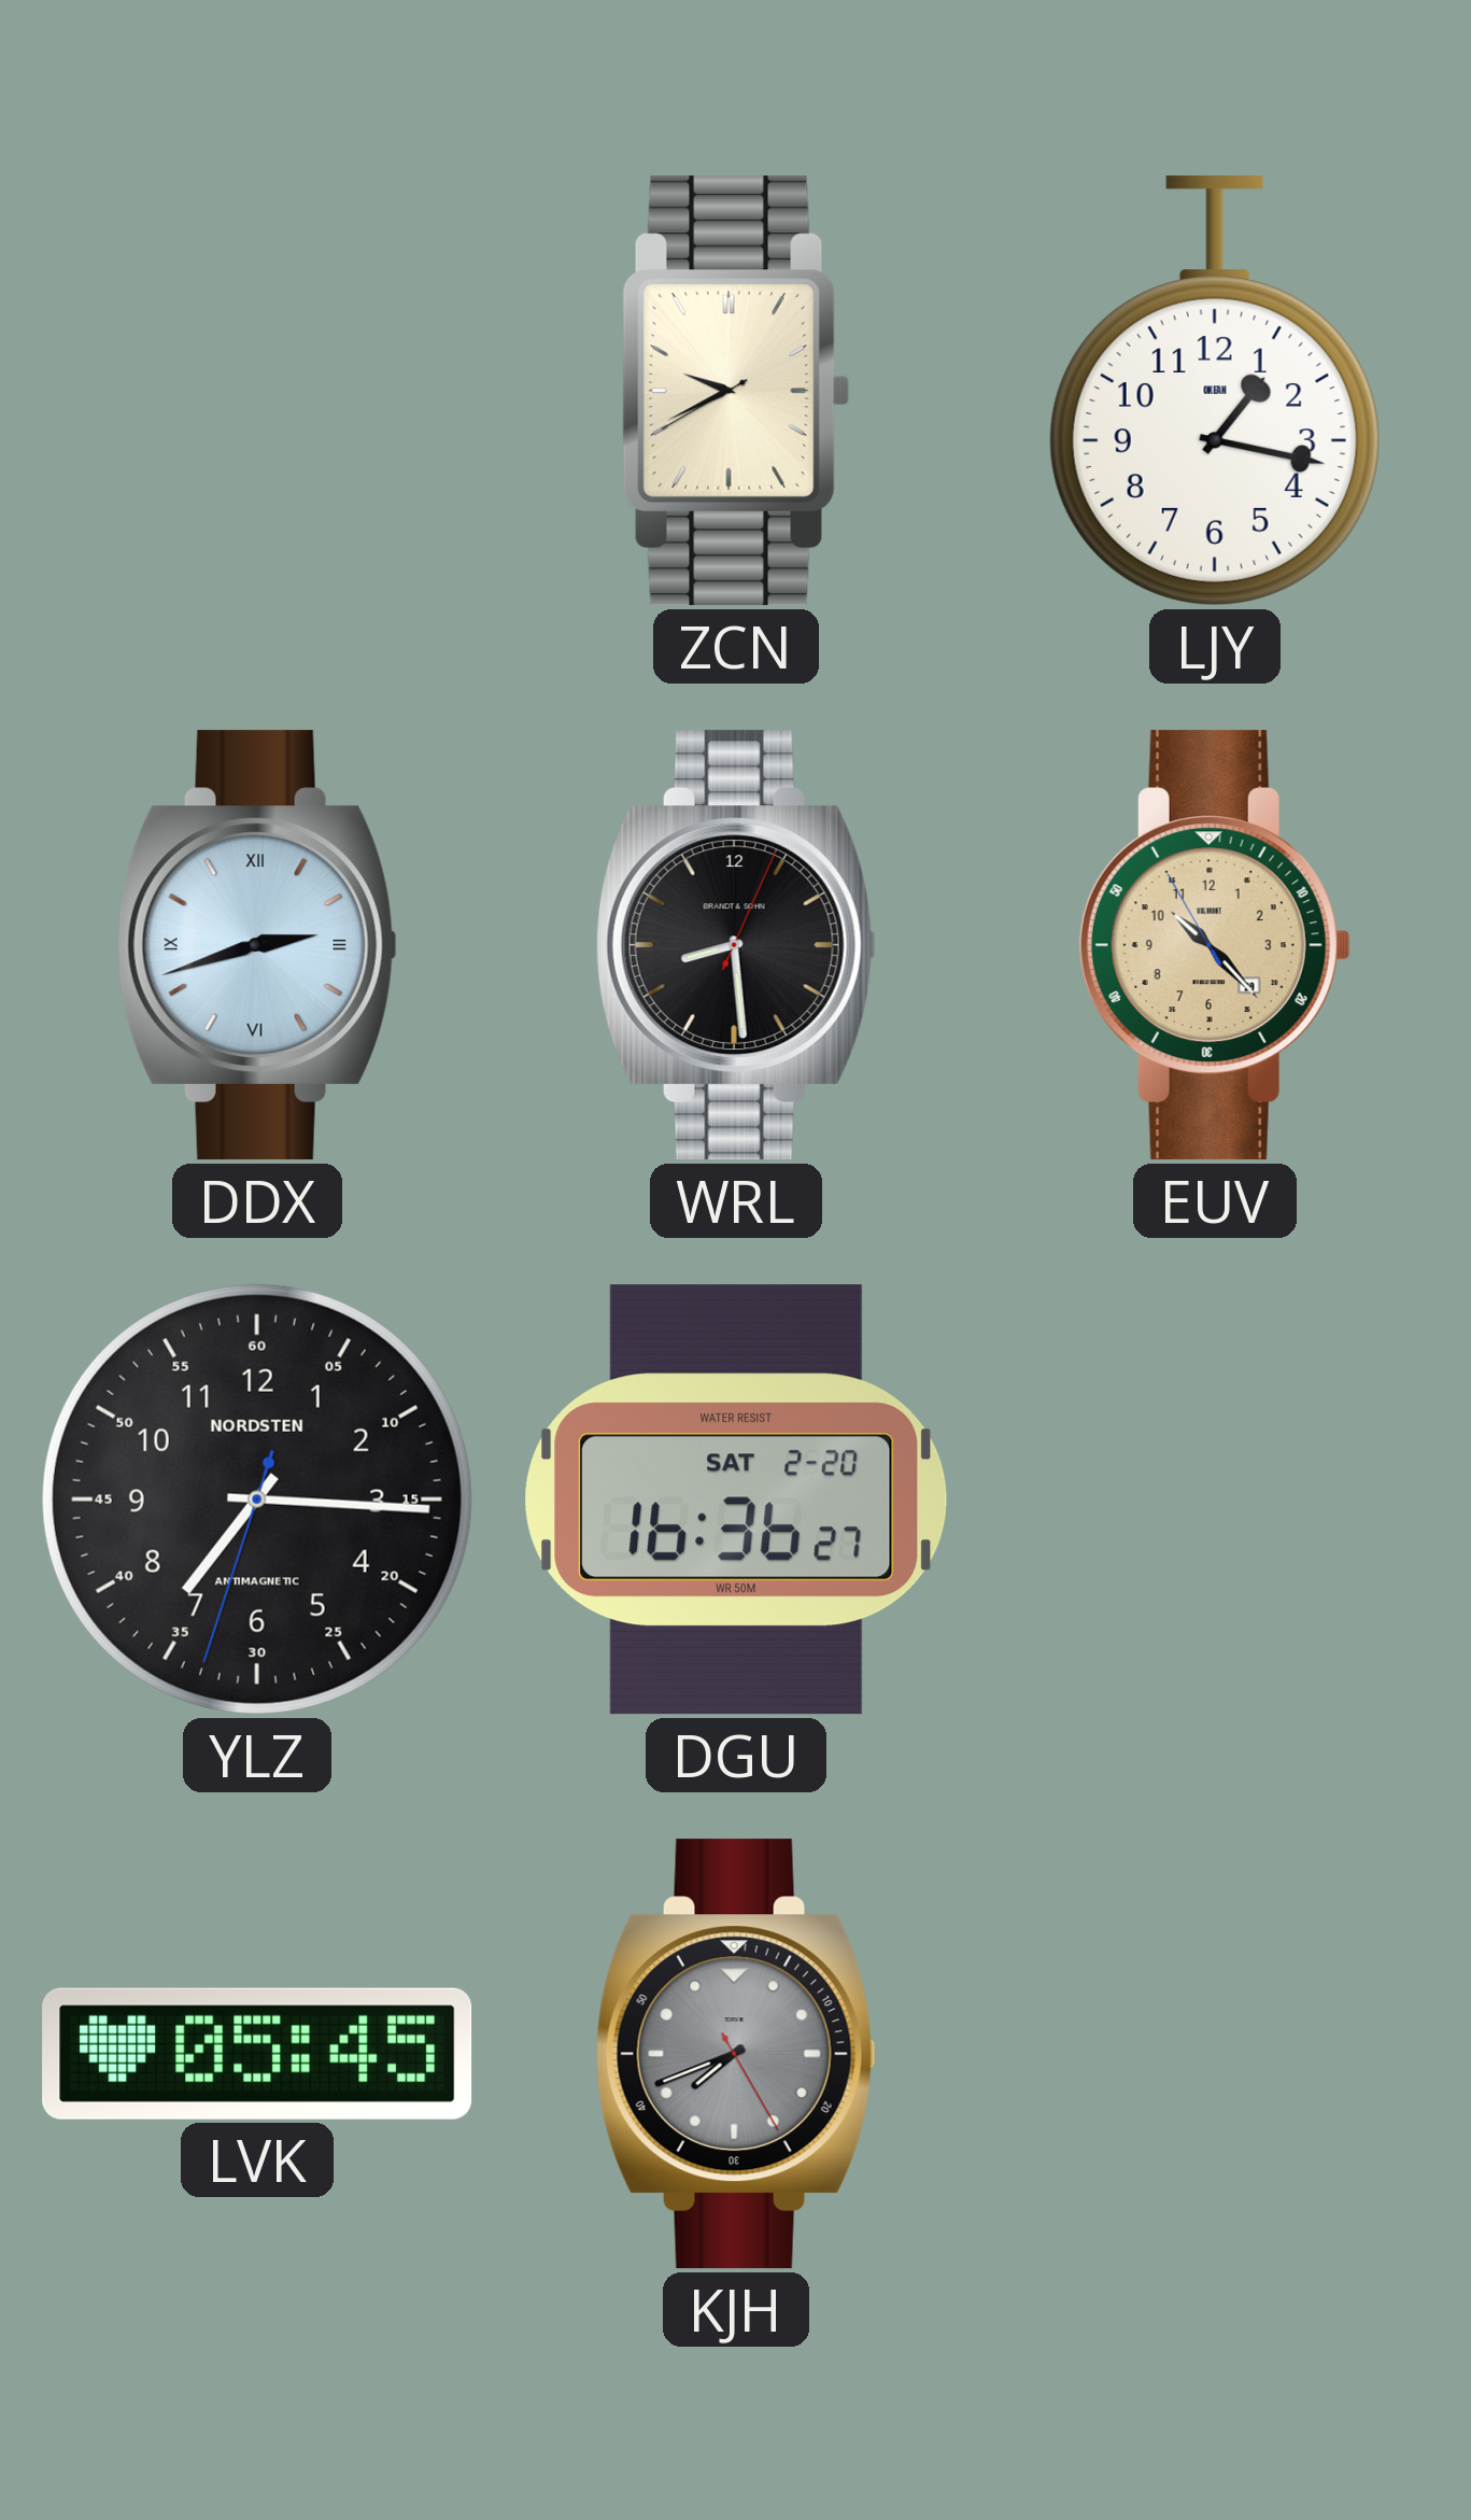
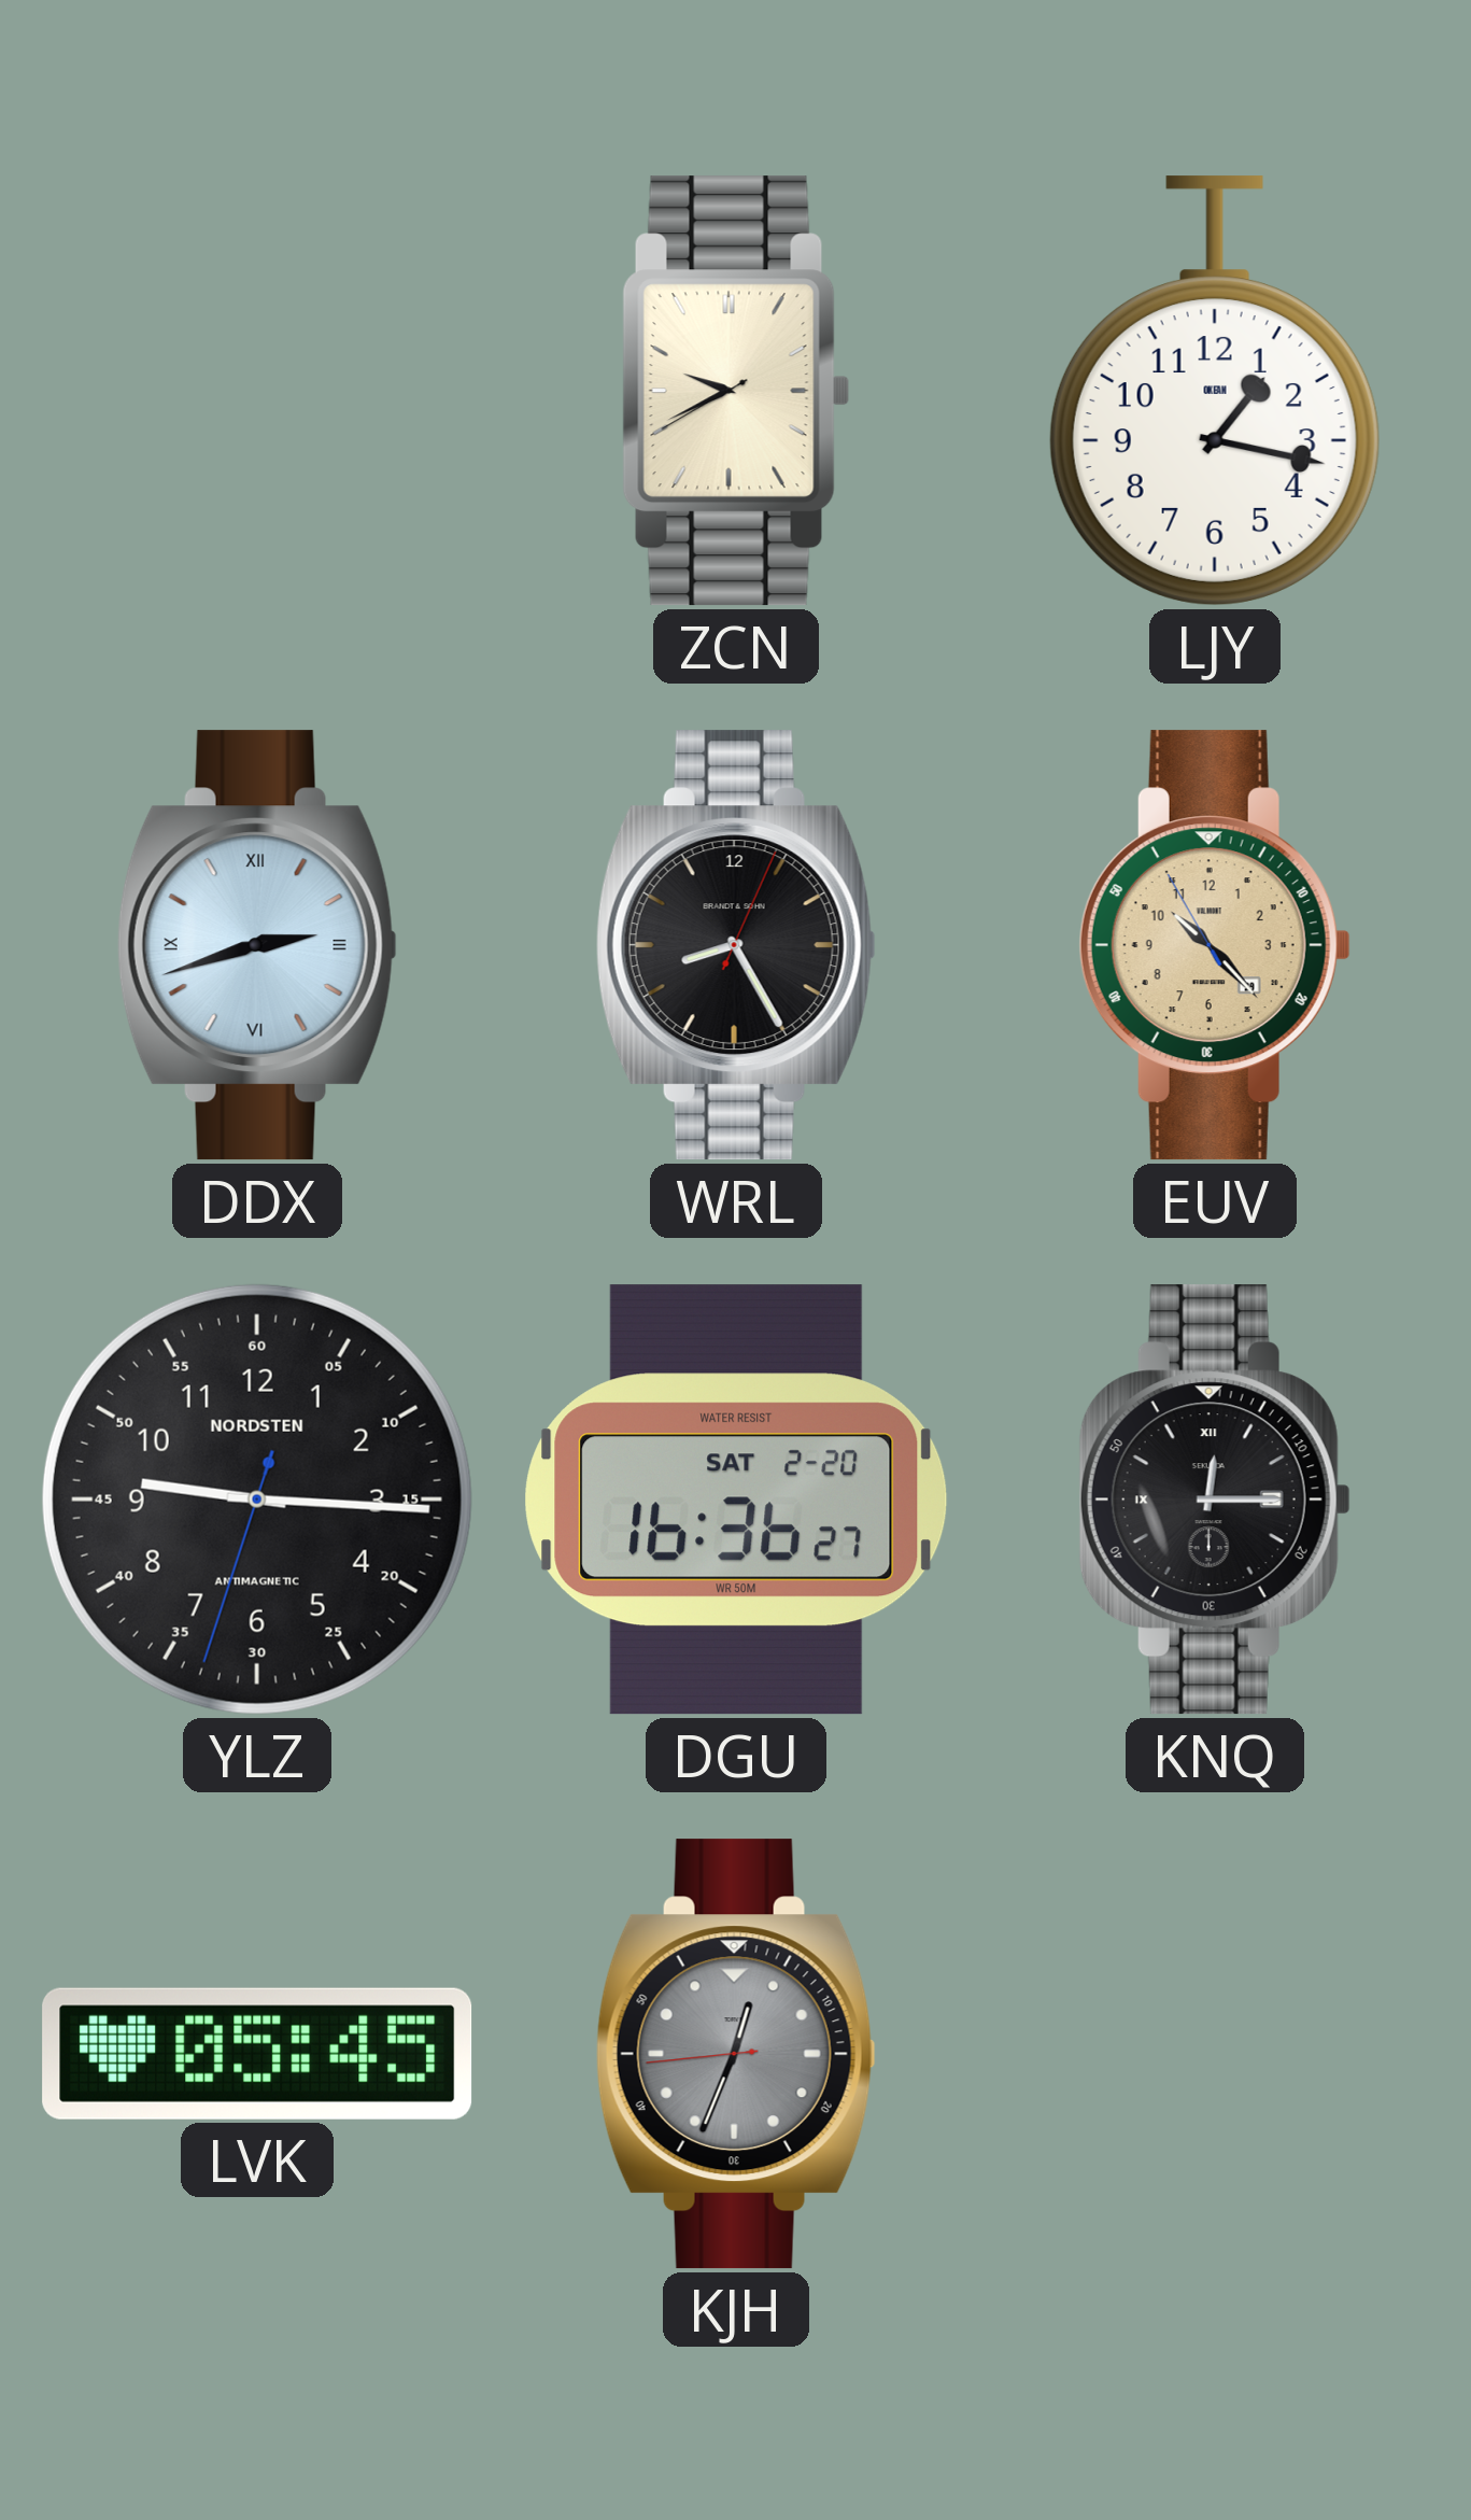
WRL: 8:29 -> 8:25
YLZ: 7:15 -> 9:15
KNQ: none -> 12:15
KJH: 7:41 -> 12:33
